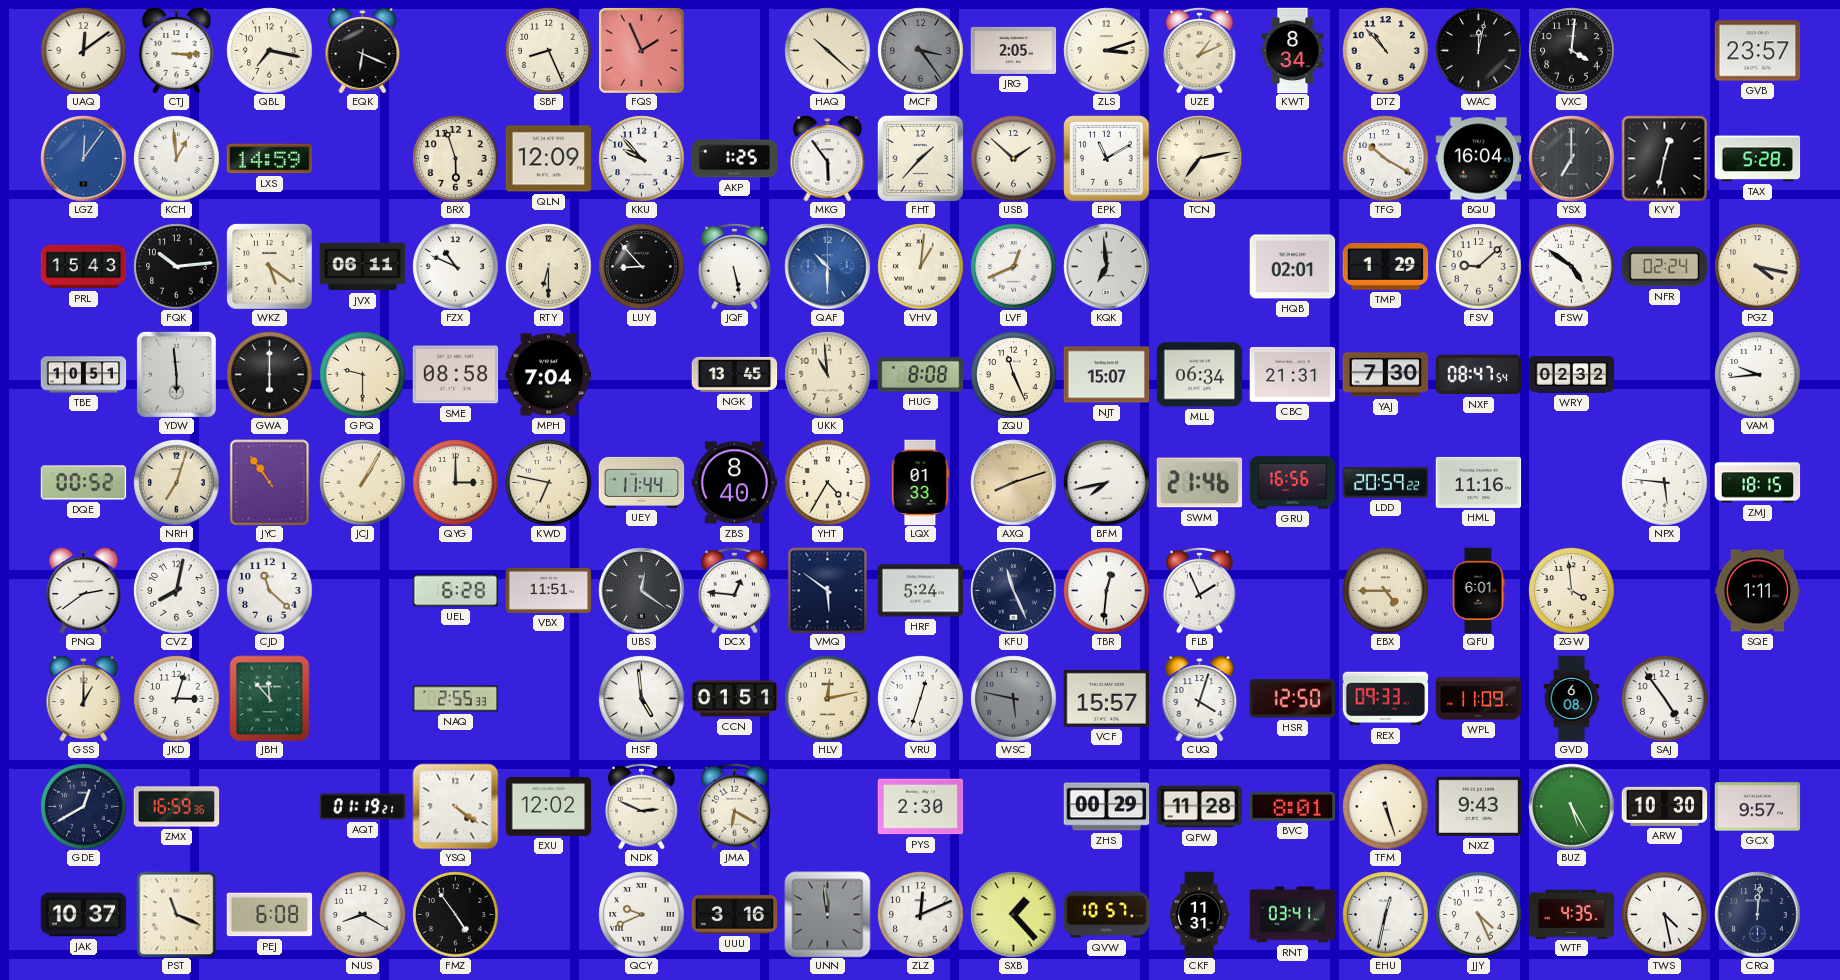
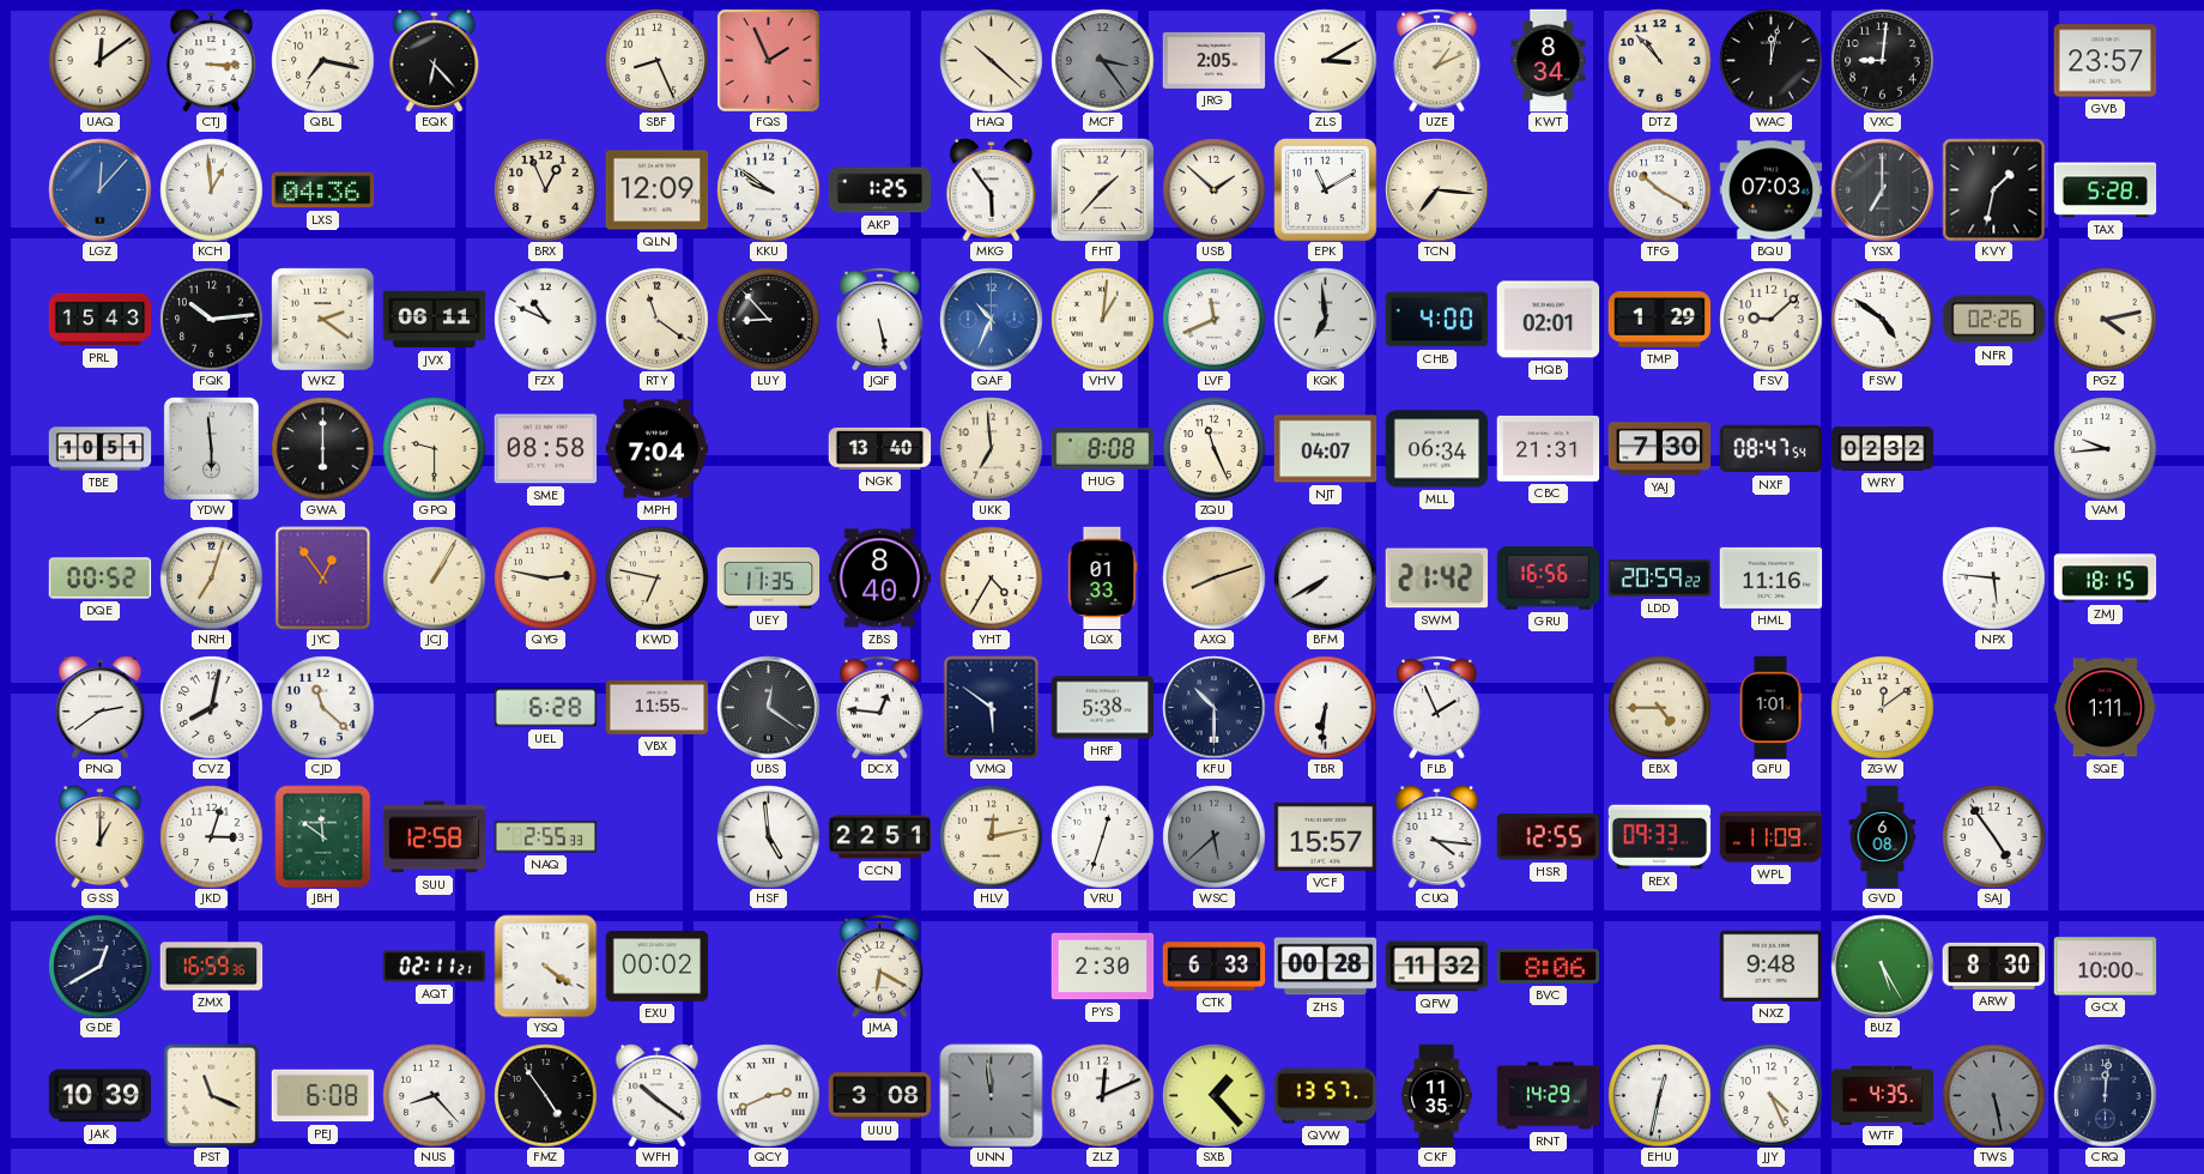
EQK: 6:19 -> 6:23
ZLS: 3:12 -> 3:10
VXC: 4:01 -> 9:01
LGZ: 12:06 -> 12:07
LXS: 14:59 -> 04:36
BRX: 5:57 -> 12:56
KKU: 9:53 -> 9:51
TCN: 7:13 -> 7:16
BQU: 16:04 -> 07:03
KVY: 12:32 -> 1:32
WKZ: 5:21 -> 2:21
RTY: 6:30 -> 11:21
QAF: 10:30 -> 10:34
LVF: 12:41 -> 11:41
CHB: none -> 4:00
NFR: 02:24 -> 02:26
PGZ: 4:17 -> 4:13
NGK: 13:45 -> 13:40
UKK: 10:59 -> 6:59
NJT: 15:07 -> 04:07
JYC: 10:54 -> 12:54
QYG: 3:00 -> 2:47
UEY: 11:44 -> 11:35
BFM: 7:43 -> 7:40
SWM: 21:46 -> 21:42
VBX: 11:51 -> 11:55
HRF: 5:24 -> 5:38
KFU: 11:26 -> 10:30
TBR: 12:31 -> 6:31
QFU: 6:01 -> 1:01
ZGW: 3:59 -> 12:09
JBH: 11:53 -> 11:51
SUU: none -> 12:58
CCN: 01:51 -> 22:51
WSC: 5:47 -> 5:38
CUQ: 4:03 -> 4:16
HSR: 12:50 -> 12:55
AQT: 01:19 -> 02:11
EXU: 12:02 -> 00:02
NDK: 2:49 -> none
CTK: none -> 6:33
ZHS: 00:29 -> 00:28
QFW: 11:28 -> 11:32
BVC: 8:01 -> 8:06
TFM: 5:27 -> none
NXZ: 9:43 -> 9:48
ARW: 10:30 -> 8:30
GCX: 9:57 -> 10:00
JAK: 10:37 -> 10:39
NUS: 8:20 -> 8:23
WFH: none -> 10:21
QCY: 9:41 -> 2:41
UUU: 3:16 -> 3:08
QVW: 10:57 -> 13:57
CKF: 11:31 -> 11:35
RNT: 03:41 -> 14:29
TWS: 4:28 -> 5:28
TWS dial: white -> grey
